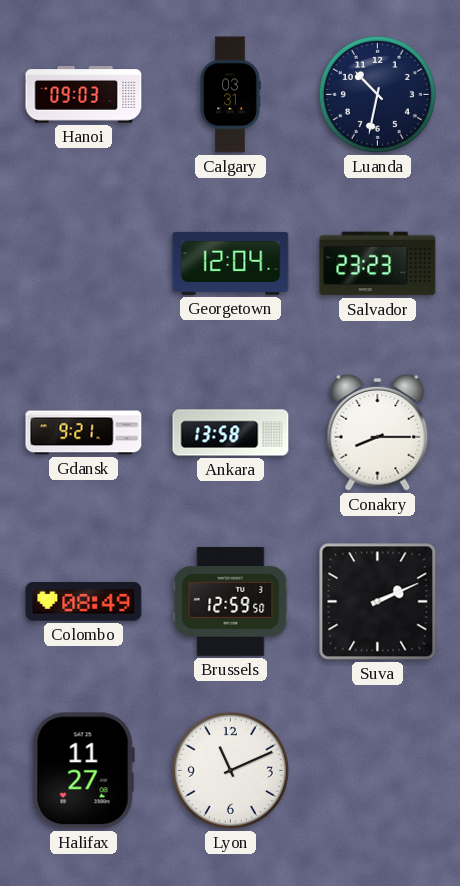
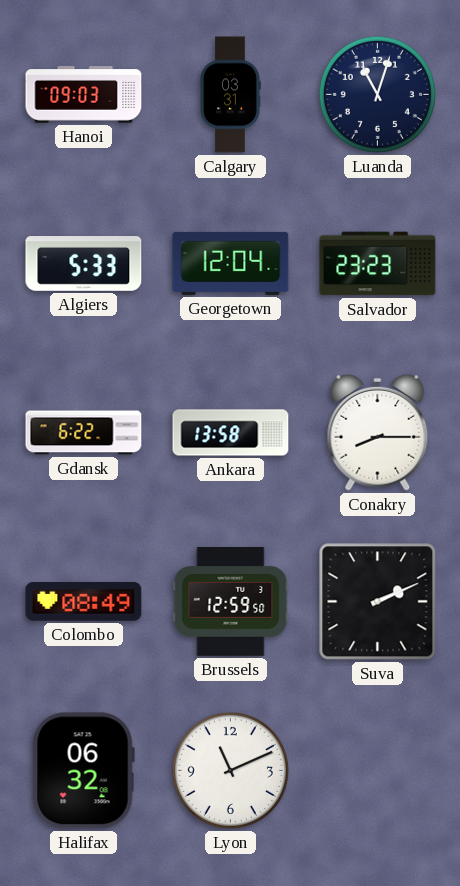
Luanda: 10:32 -> 11:03
Algiers: none -> 5:33
Gdansk: 9:21 -> 6:22
Halifax: 11:27 -> 06:32
